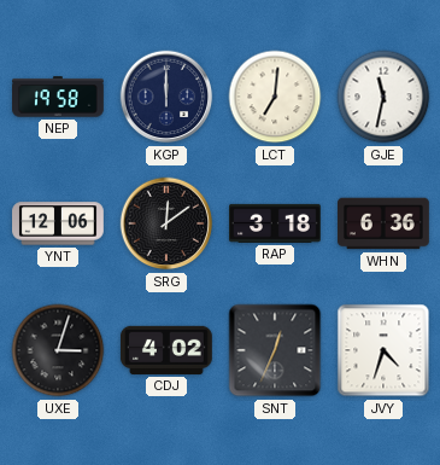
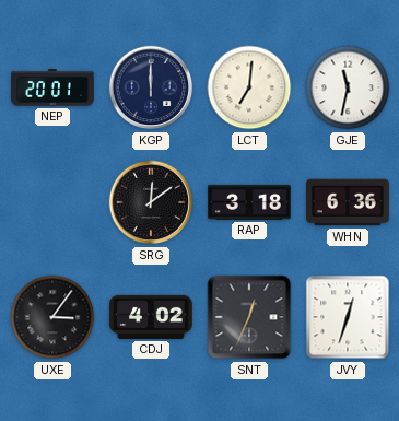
NEP: 19:58 -> 20:01
YNT: 12:06 -> none
UXE: 3:03 -> 3:06
JVY: 4:33 -> 12:33
